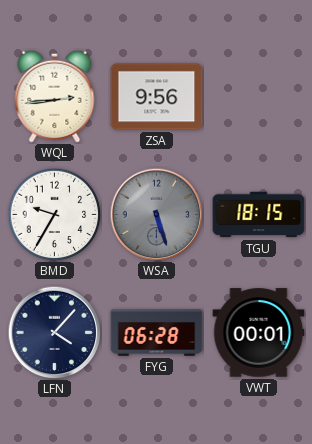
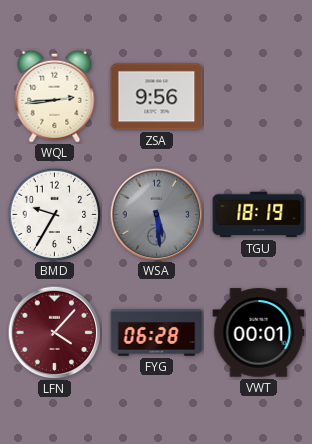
WSA: 5:27 -> 5:29
TGU: 18:15 -> 18:19
LFN dial: navy -> burgundy
